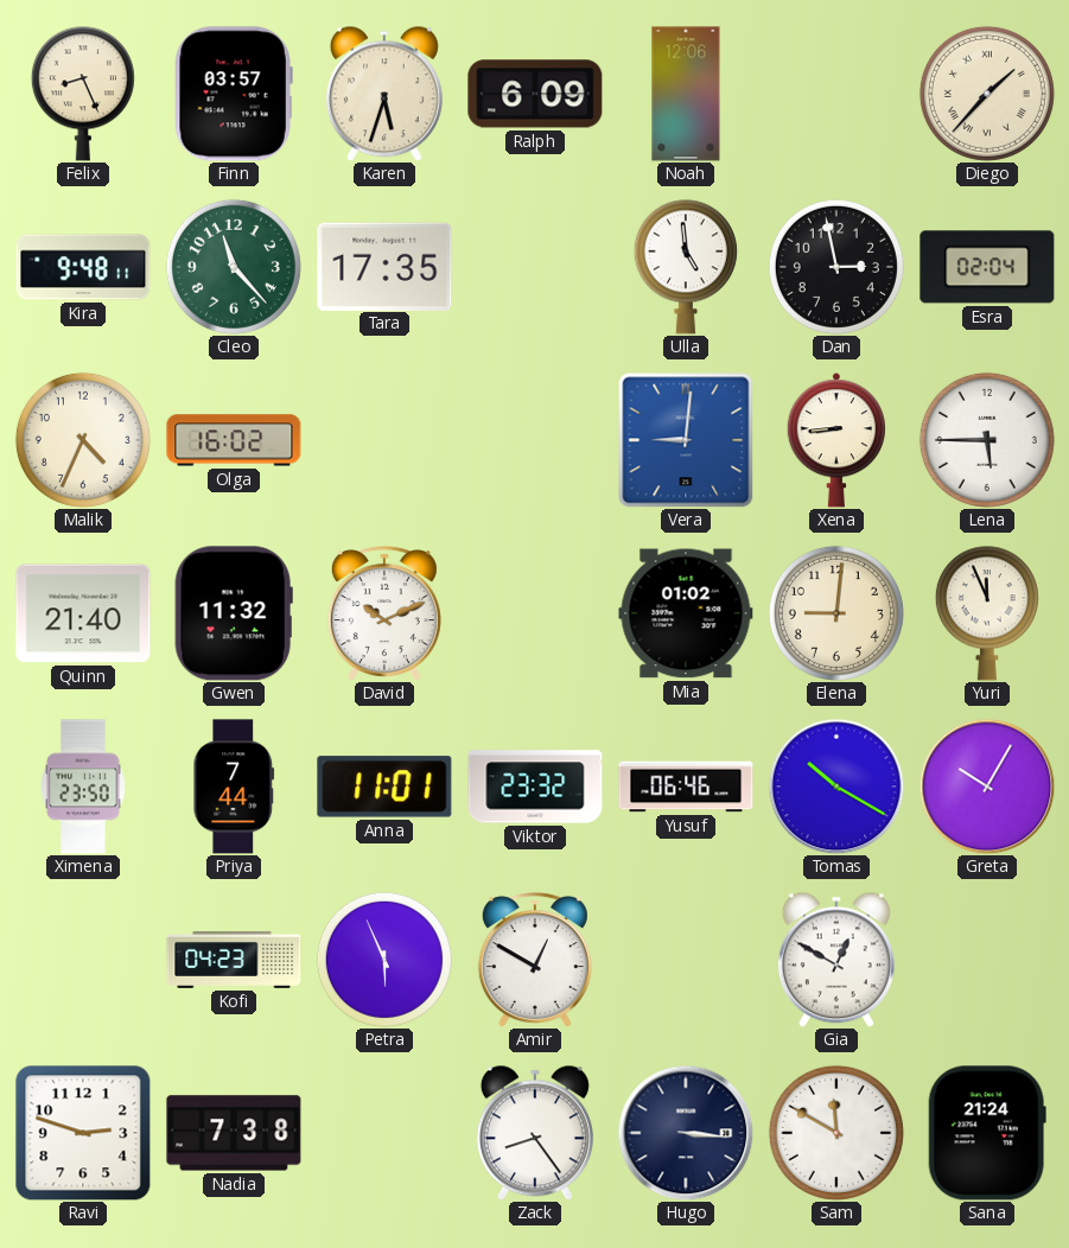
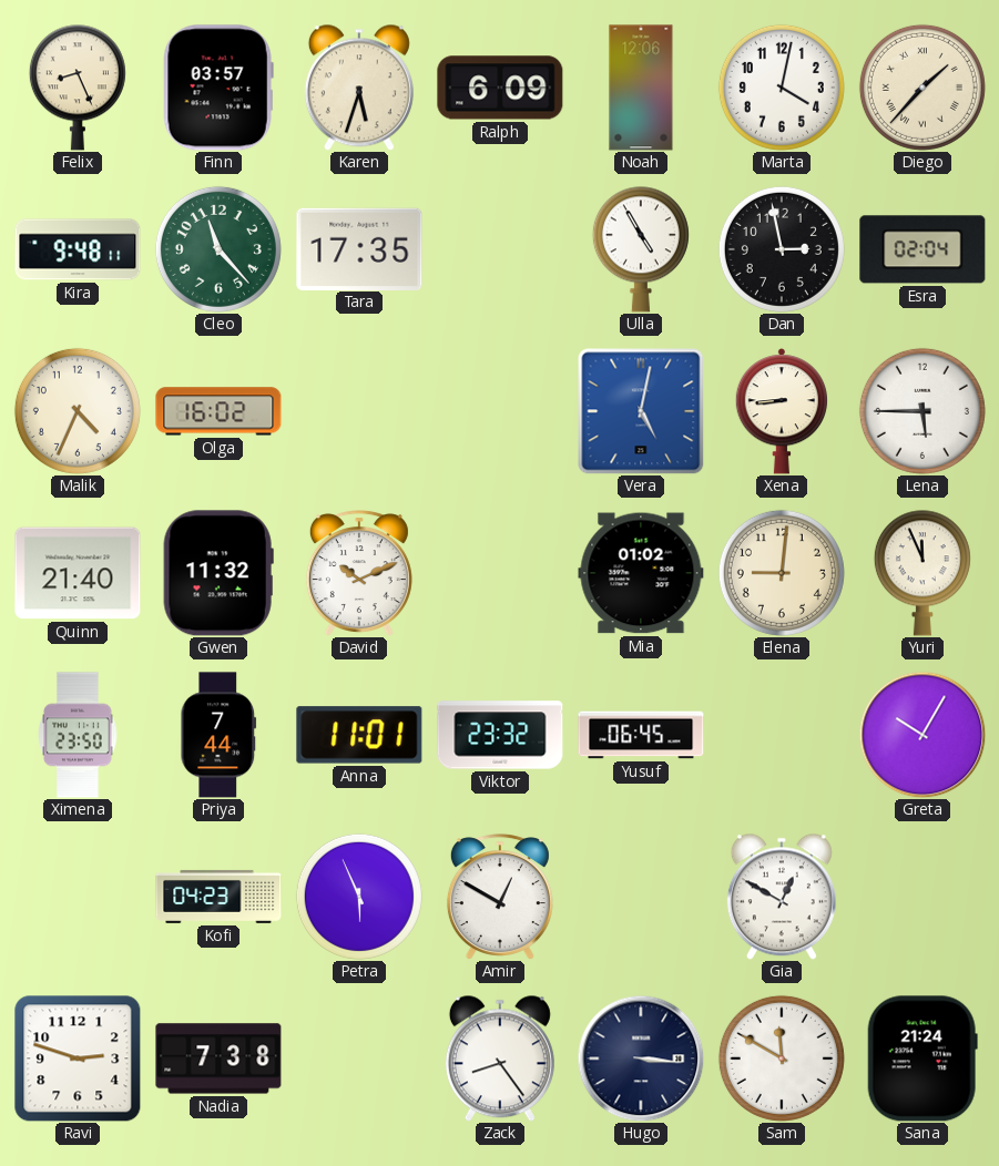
Marta: none -> 4:02
Ulla: 4:59 -> 4:55
Vera: 9:01 -> 5:02
Yusuf: 06:46 -> 06:45
Tomas: 10:20 -> none
